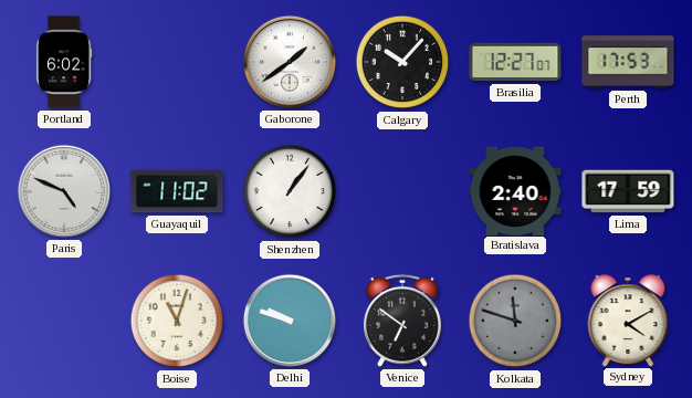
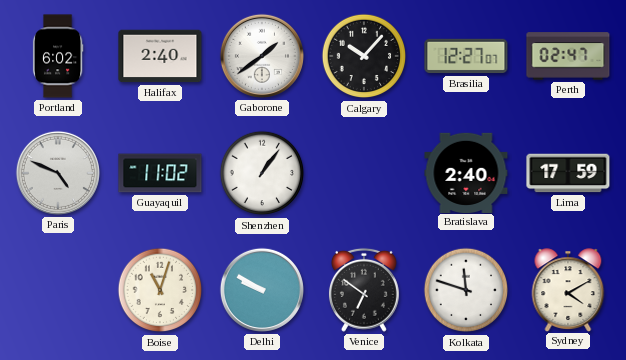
Halifax: none -> 2:40
Perth: 17:53 -> 02:47
Delhi: 9:48 -> 9:50
Kolkata dial: grey -> white
